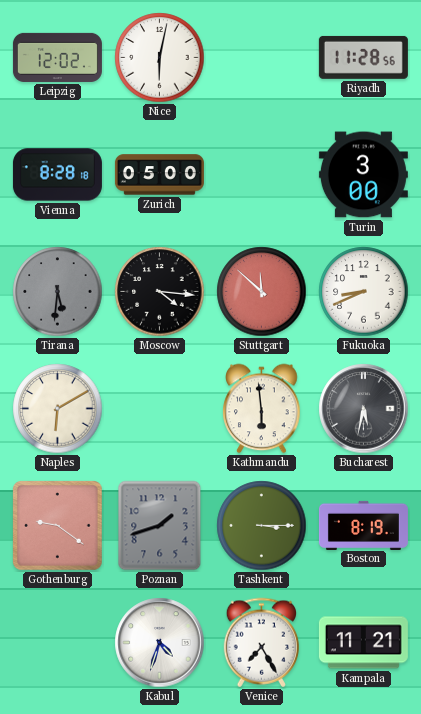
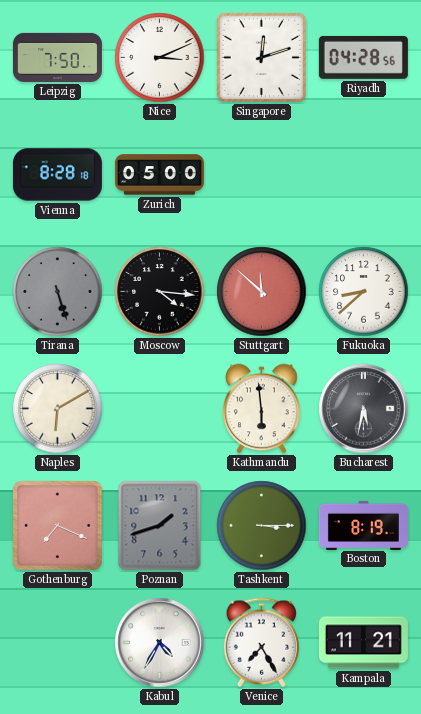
Leipzig: 12:02 -> 7:50
Nice: 6:02 -> 3:11
Singapore: none -> 12:12
Riyadh: 11:28 -> 04:28
Turin: 3:00 -> none
Tirana: 5:31 -> 5:27
Fukuoka: 8:41 -> 8:38
Gothenburg: 9:21 -> 7:19
Kabul: 4:33 -> 4:35
